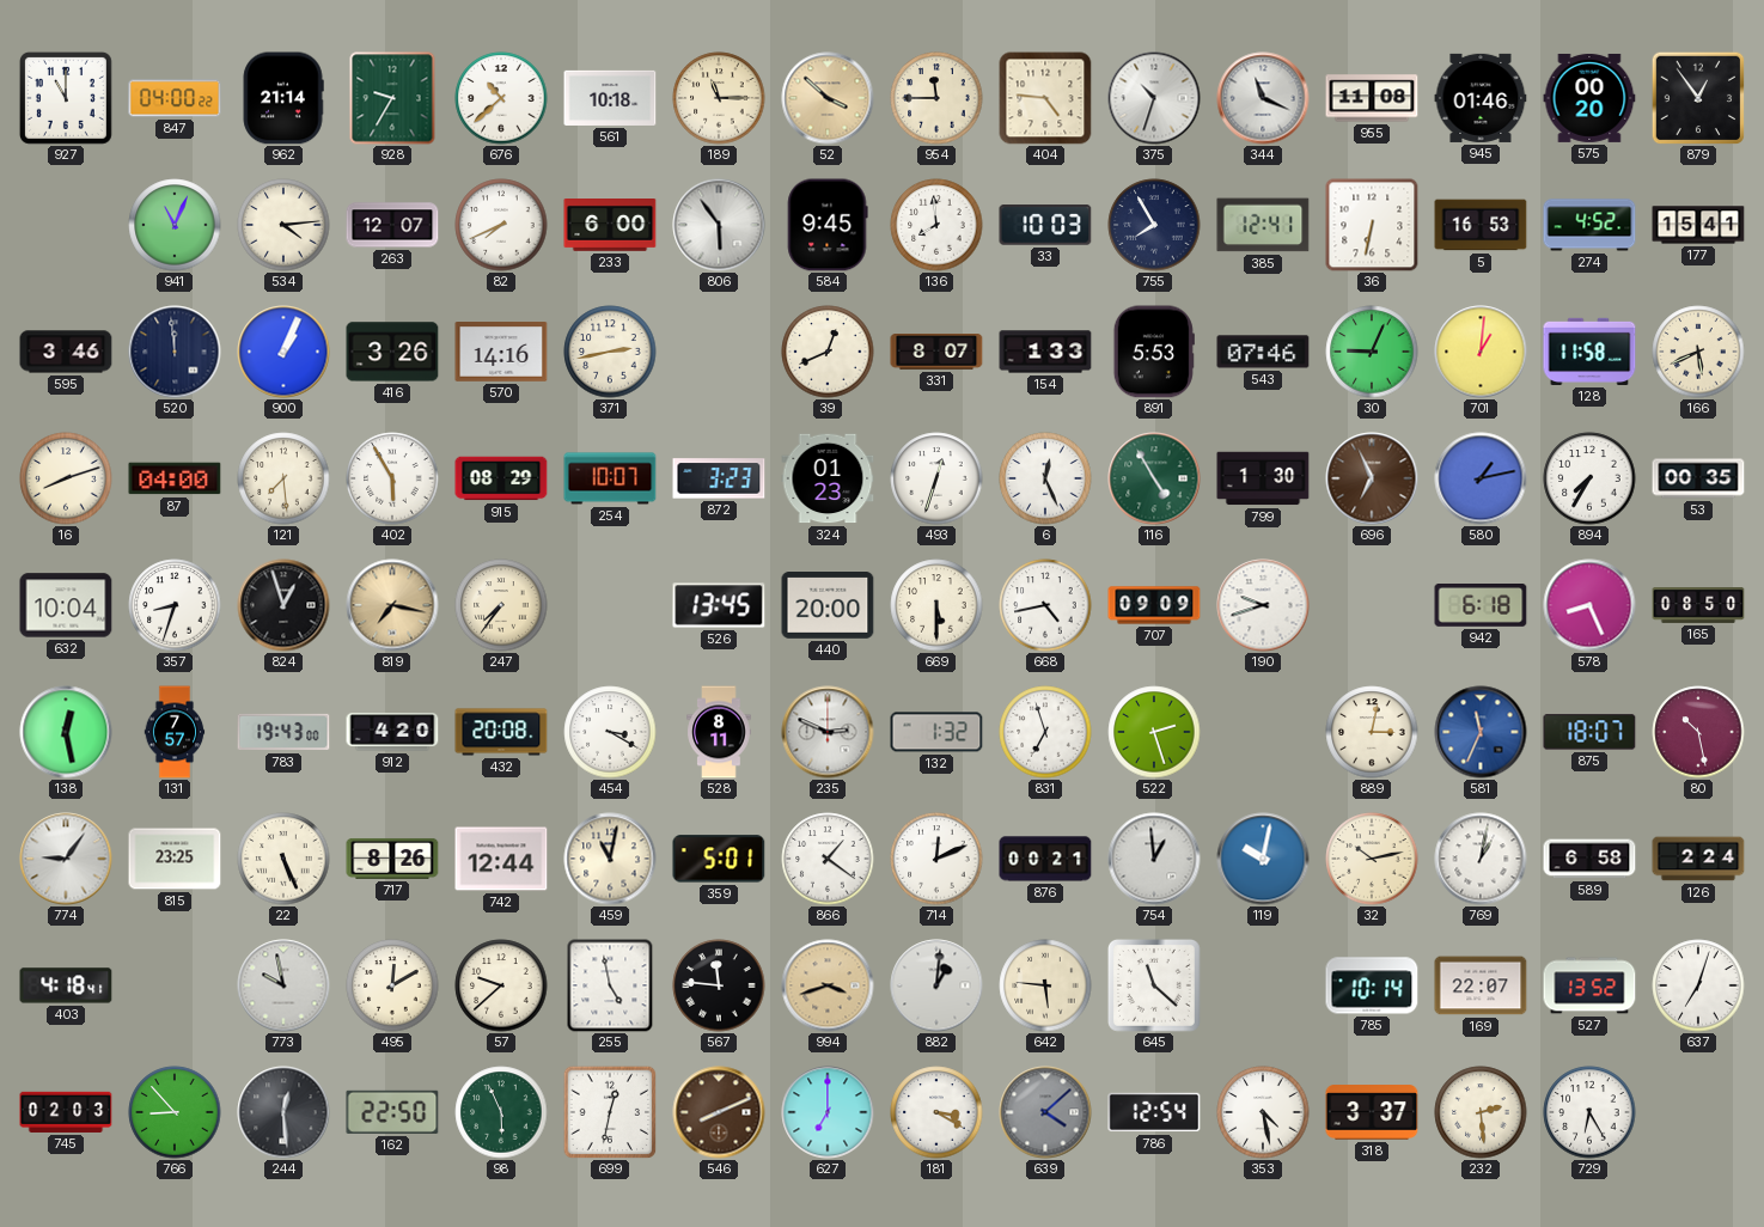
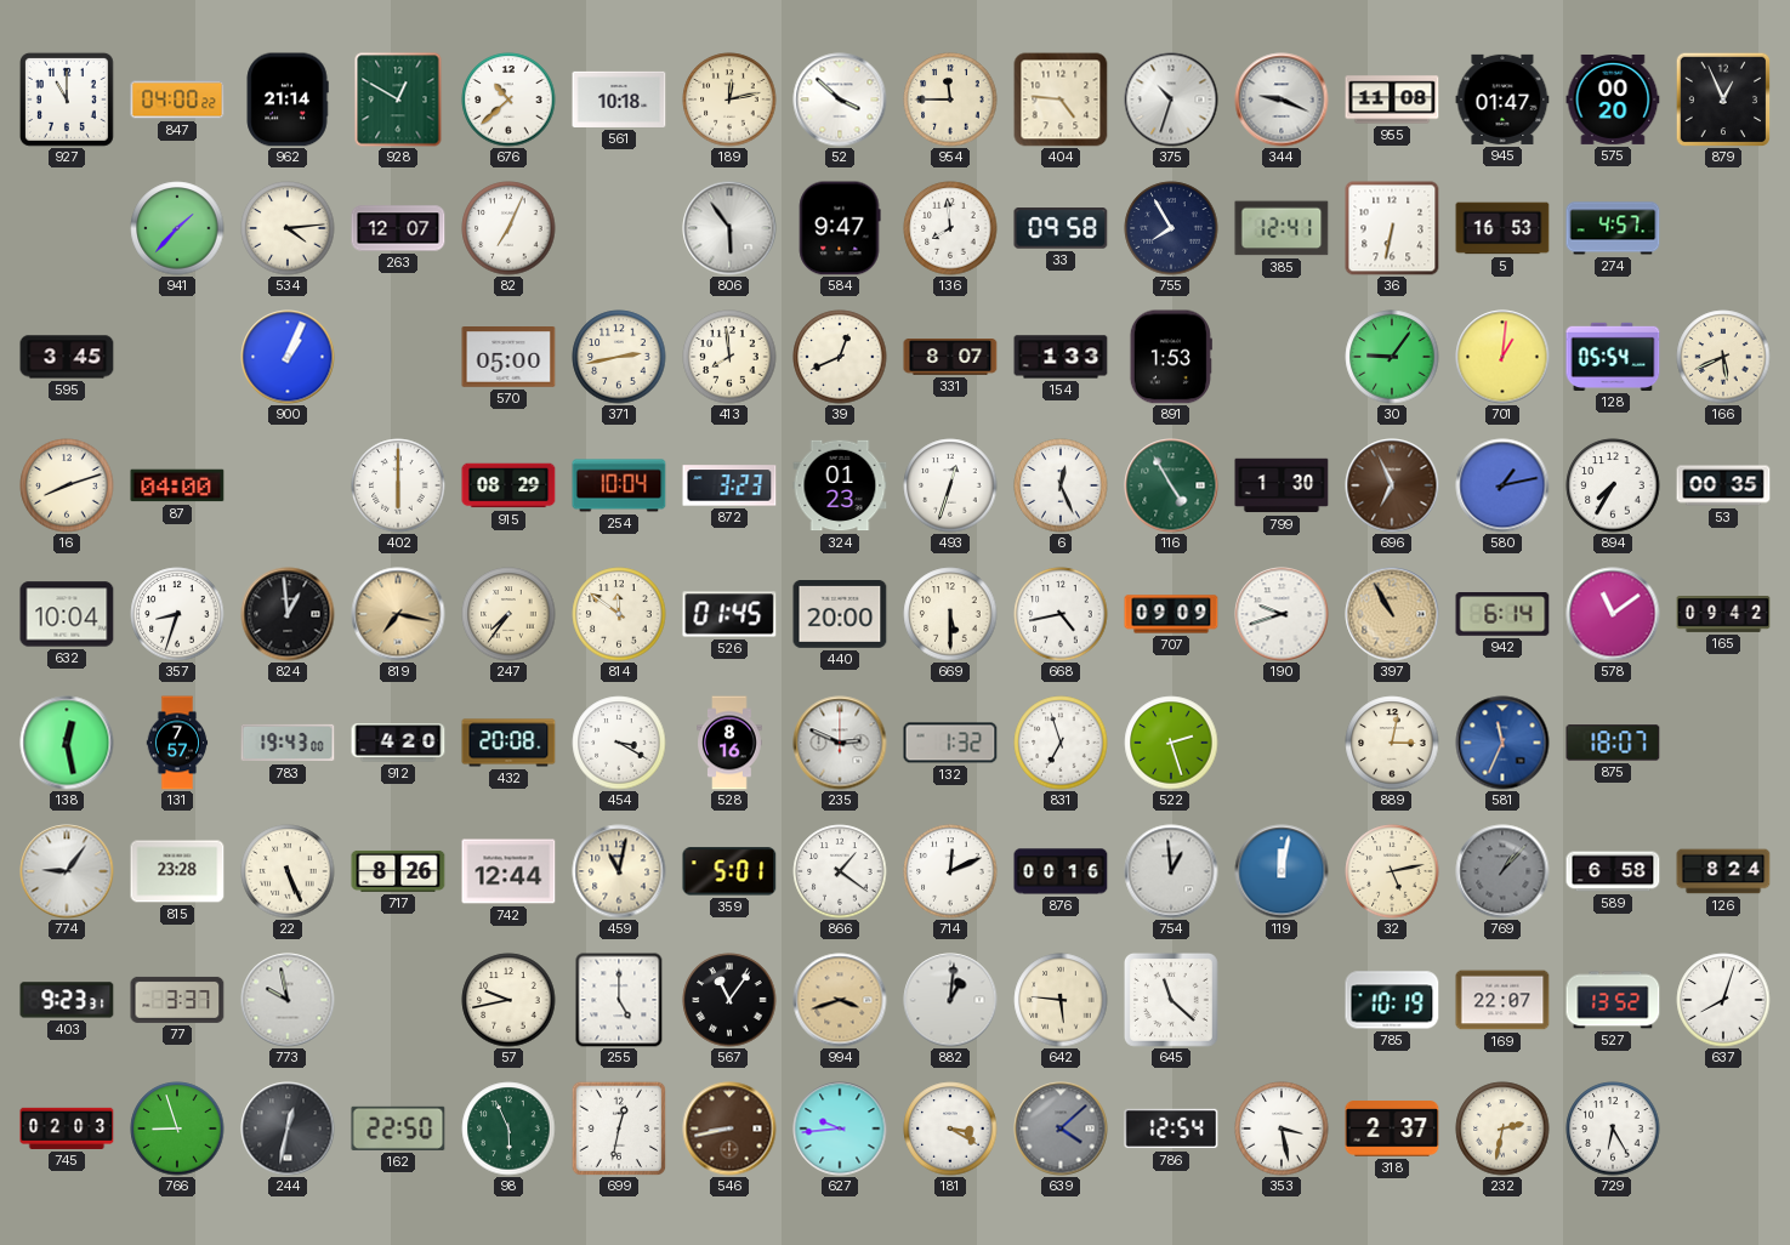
928: 9:35 -> 12:50
189: 11:15 -> 12:13
52 dial: champagne -> white
344: 11:19 -> 9:19
945: 01:46 -> 01:47
879: 12:54 -> 12:56
941: 11:04 -> 1:37
82: 7:41 -> 7:04
233: 6:00 -> none
584: 9:45 -> 9:47
33: 10:03 -> 09:58
274: 4:52 -> 4:57
177: 15:41 -> none
595: 3:46 -> 3:45
520: 11:59 -> none
416: 3:26 -> none
570: 14:16 -> 05:00
413: none -> 7:59
891: 5:53 -> 1:53
543: 07:46 -> none
30: 9:04 -> 9:06
128: 11:58 -> 05:54
121: 7:29 -> none
402: 5:55 -> 6:00
254: 10:07 -> 10:04
824: 12:57 -> 12:59
814: none -> 11:51
526: 13:45 -> 01:45
397: none -> 10:55
942: 6:18 -> 6:14
578: 8:26 -> 11:09
165: 08:50 -> 09:42
528: 8:11 -> 8:16
80: 10:28 -> none
815: 23:25 -> 23:28
876: 00:21 -> 00:16
119: 10:02 -> 12:02
32: 10:13 -> 5:13
769: 1:02 -> 1:07
769 dial: white -> grey
126: 2:24 -> 8:24
403: 4:18 -> 9:23
77: none -> 3:37
495: 12:10 -> none
57: 9:38 -> 9:43
255: 4:58 -> 5:00
567: 11:46 -> 11:06
785: 10:14 -> 10:19
637: 7:03 -> 8:03
766: 8:53 -> 8:57
244: 12:29 -> 12:32
546: 8:11 -> 8:43
627: 7:00 -> 9:44
353: 4:28 -> 3:28
318: 3:37 -> 2:37
232: 2:29 -> 2:32
